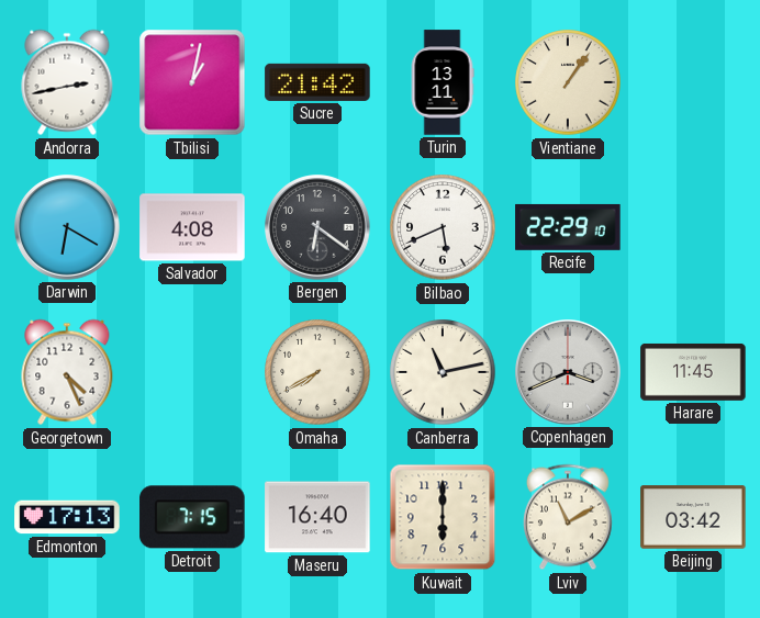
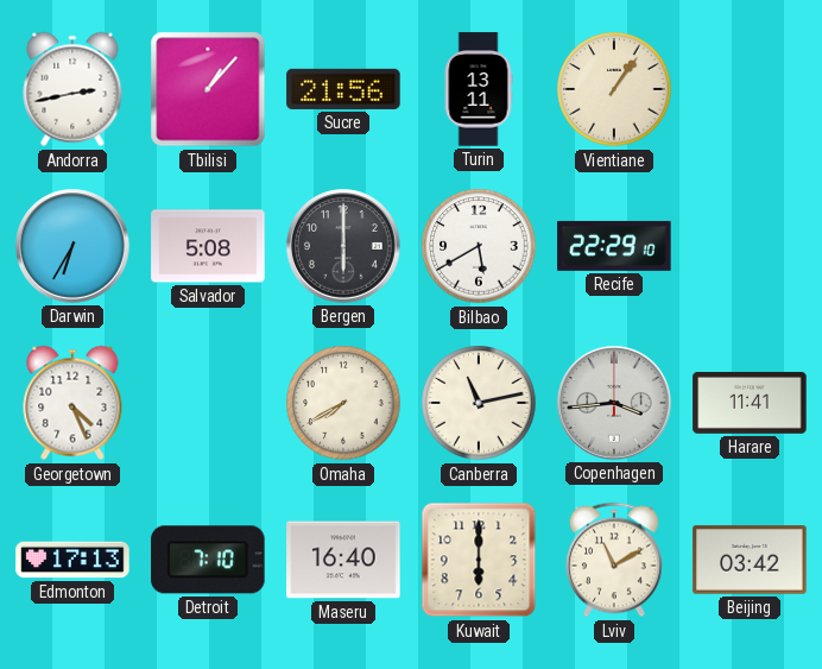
Tbilisi: 1:02 -> 1:07
Sucre: 21:42 -> 21:56
Darwin: 6:20 -> 6:35
Salvador: 4:08 -> 5:08
Bergen: 6:21 -> 6:00
Bilbao: 5:41 -> 5:40
Copenhagen: 3:41 -> 3:44
Harare: 11:45 -> 11:41
Detroit: 7:15 -> 7:10
